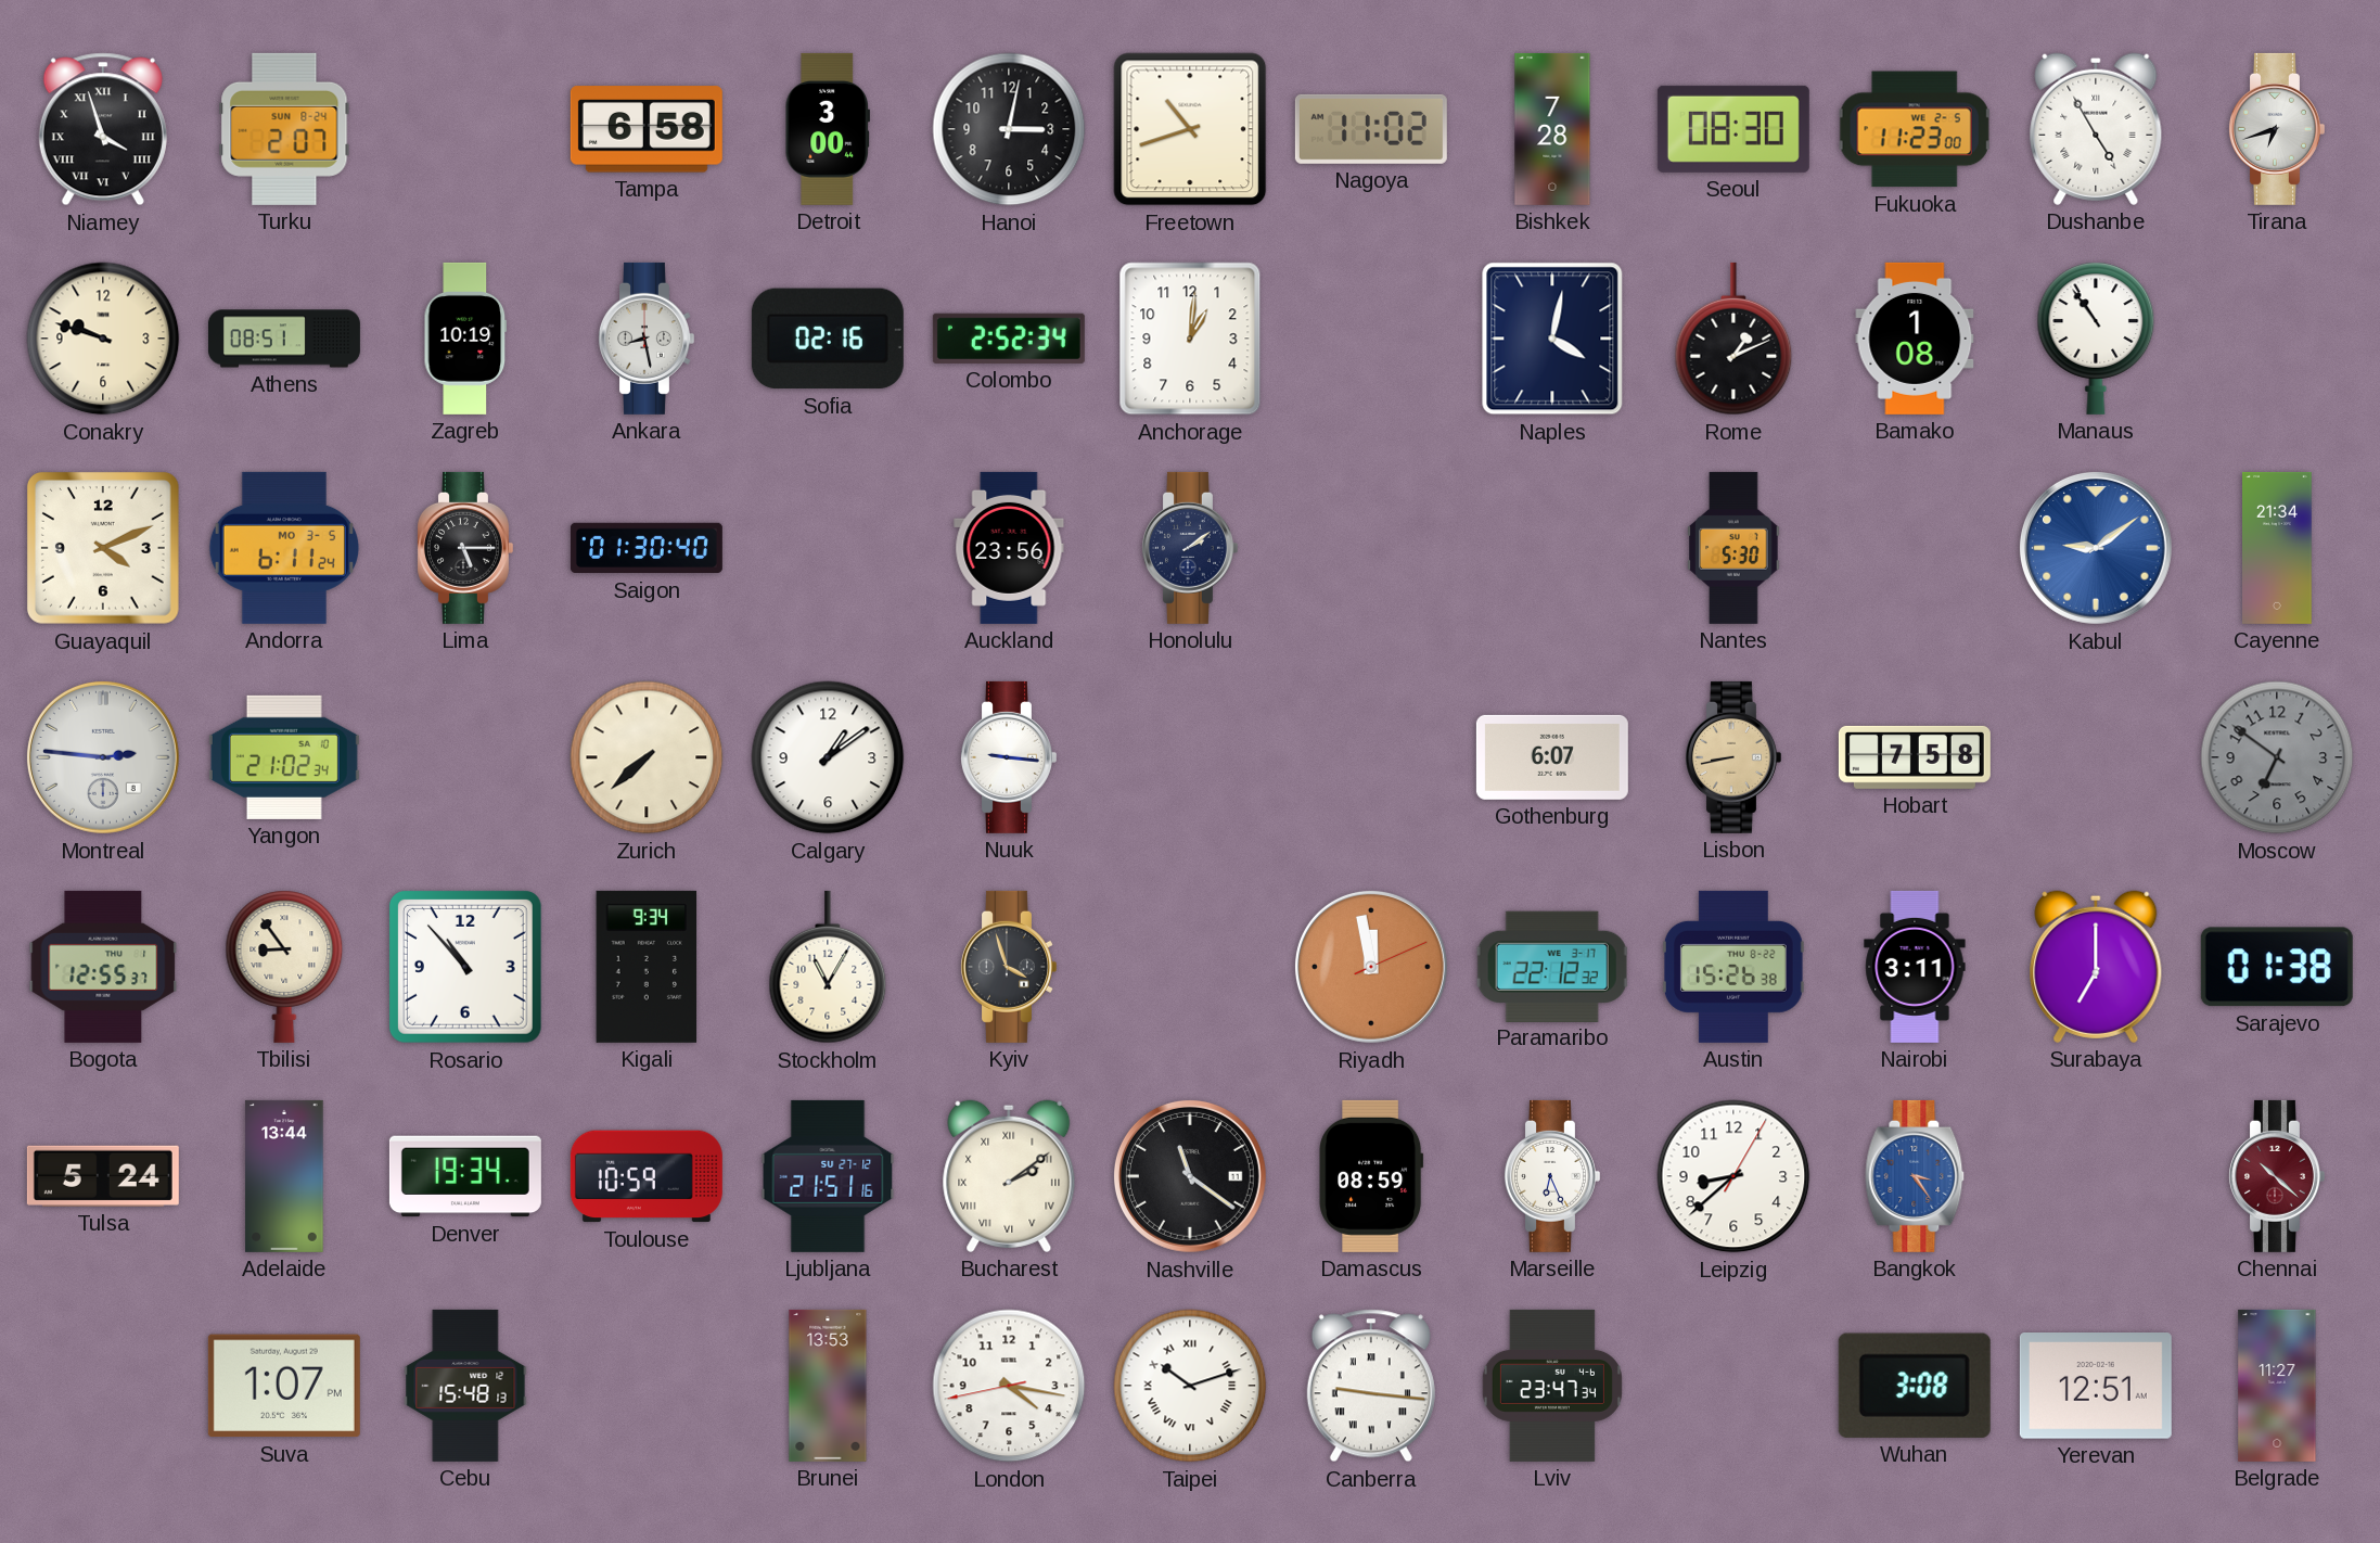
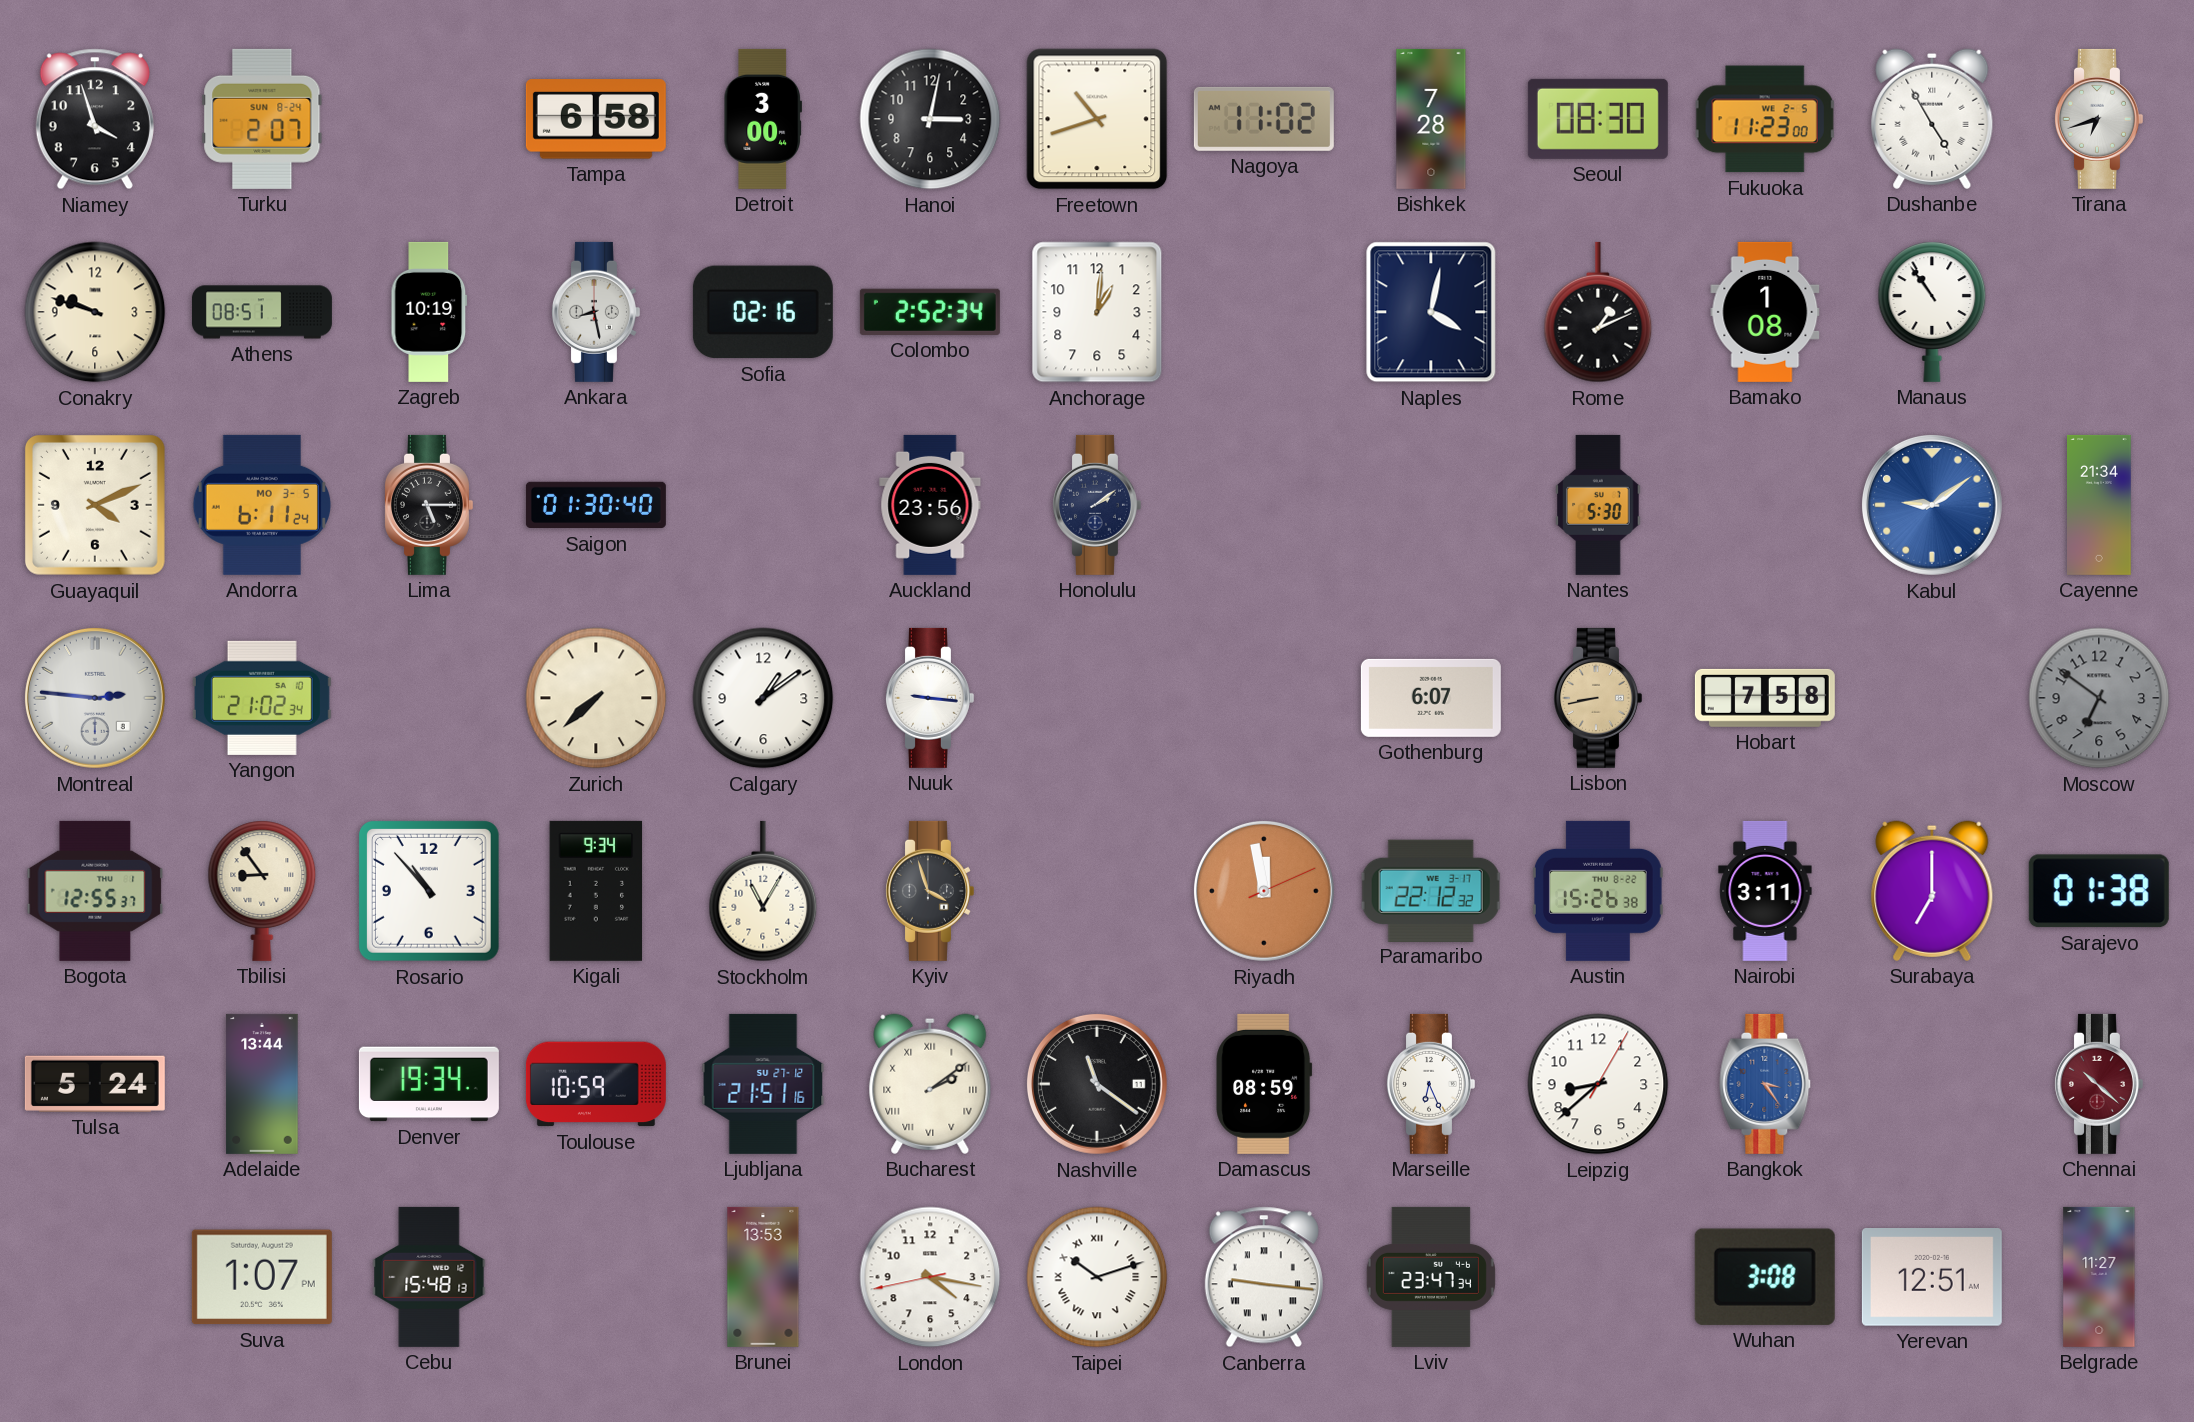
Niamey numerals: Roman -> Arabic
